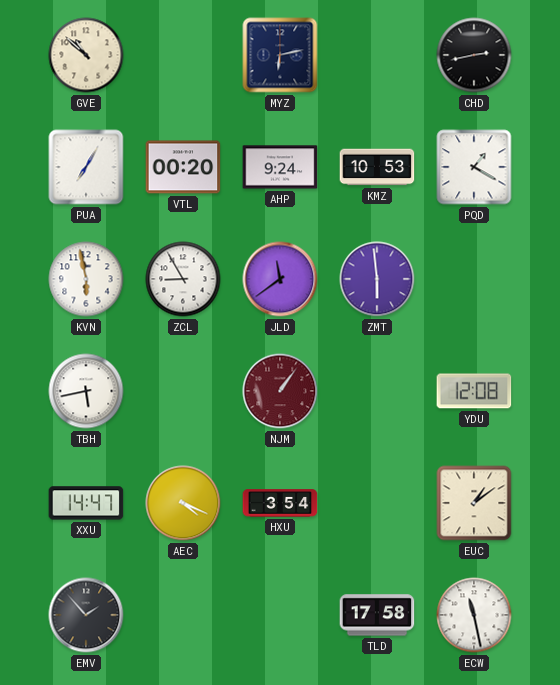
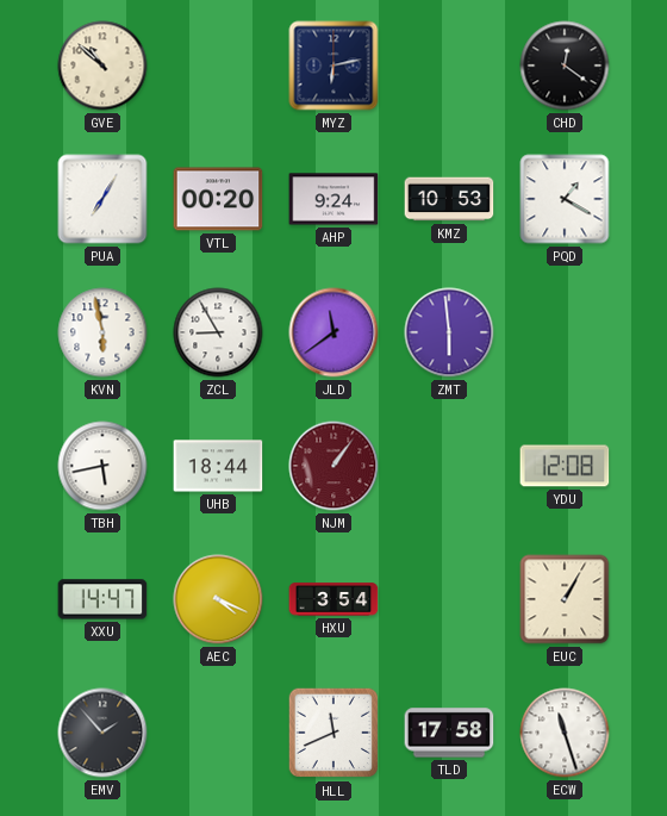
CHD: 2:43 -> 12:21
UHB: none -> 18:44
EUC: 1:09 -> 1:05
HLL: none -> 11:41
ECW: 11:28 -> 11:27
